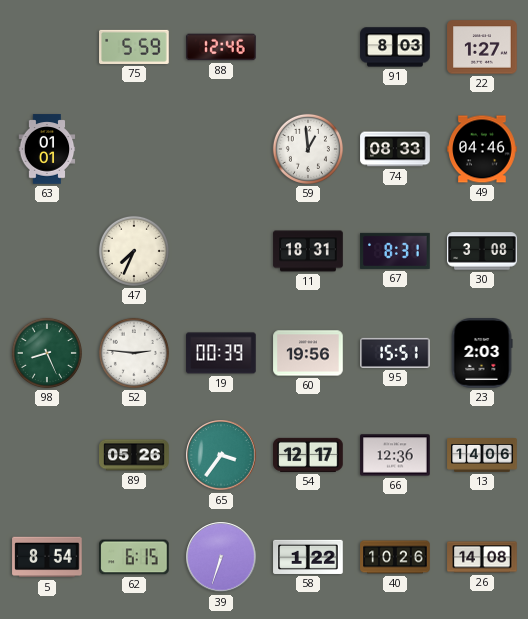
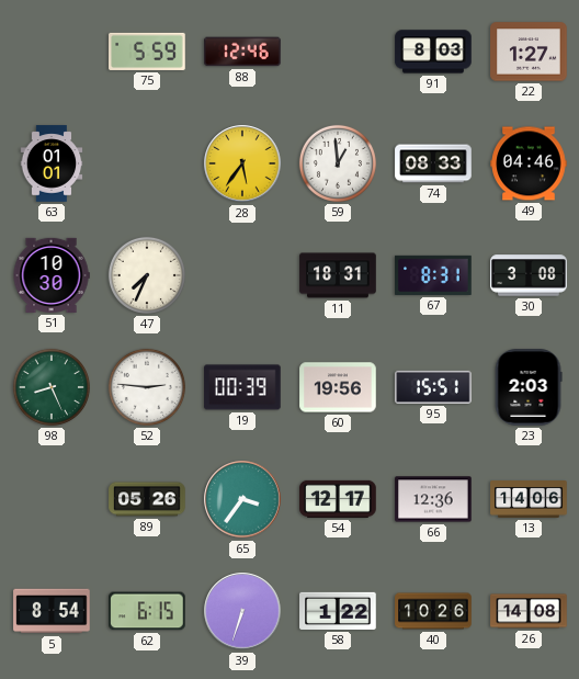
28: none -> 5:36
51: none -> 10:30
